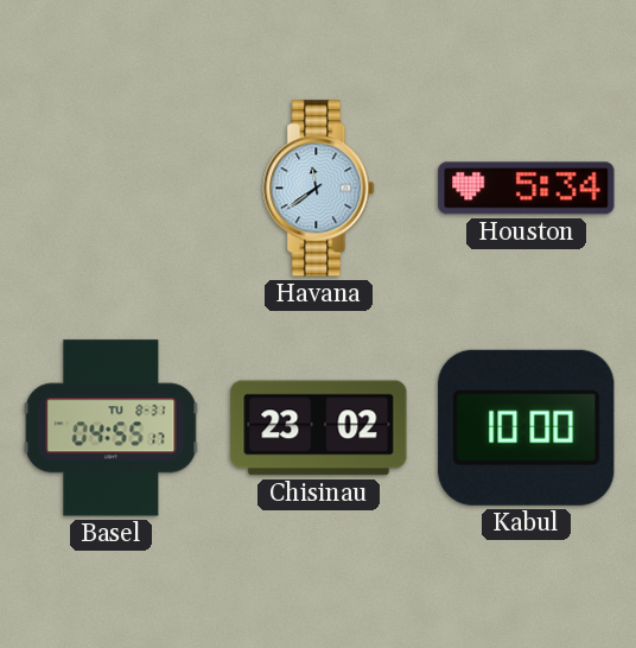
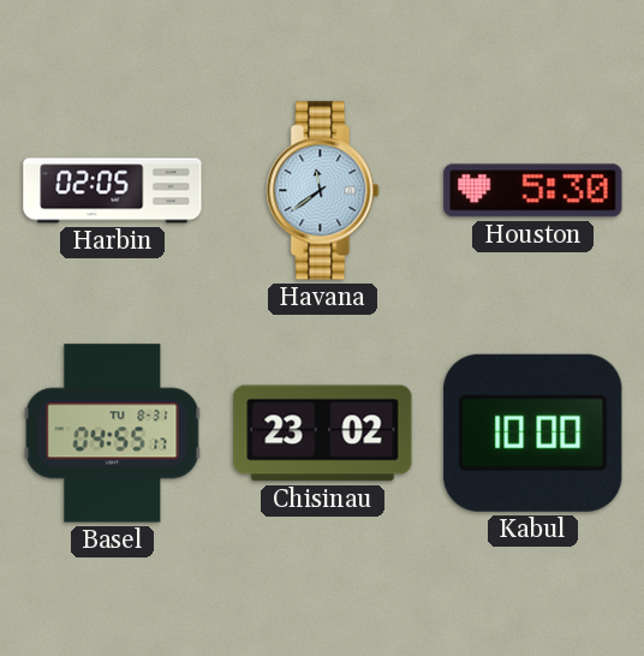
Harbin: none -> 02:05
Houston: 5:34 -> 5:30
